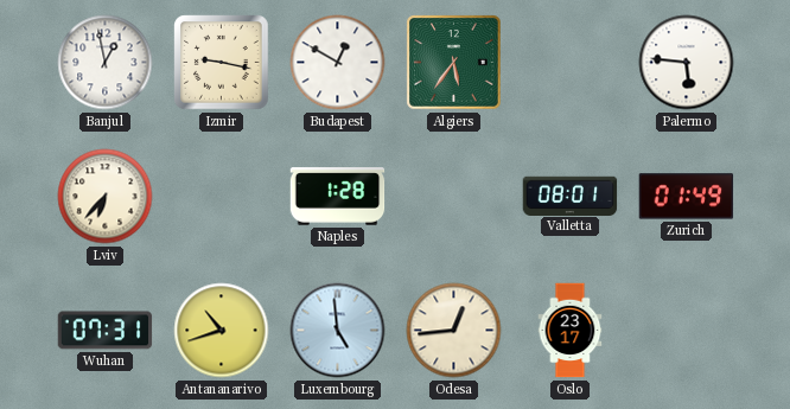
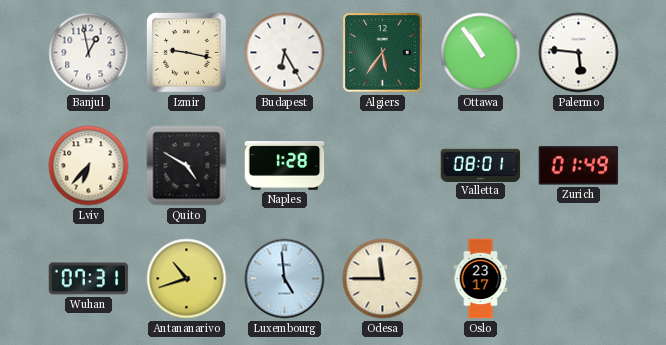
Budapest: 12:50 -> 6:25
Ottawa: none -> 10:54
Quito: none -> 4:50
Odesa: 12:44 -> 11:45
